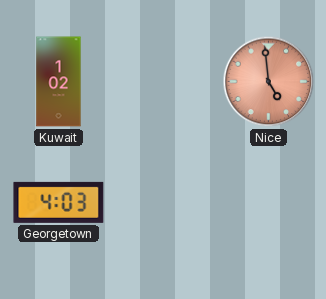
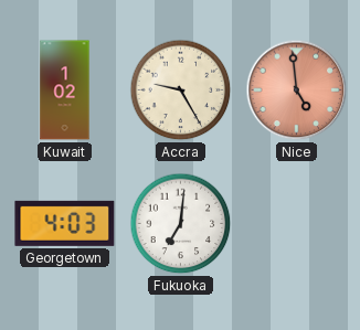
Accra: none -> 9:25
Fukuoka: none -> 7:01
